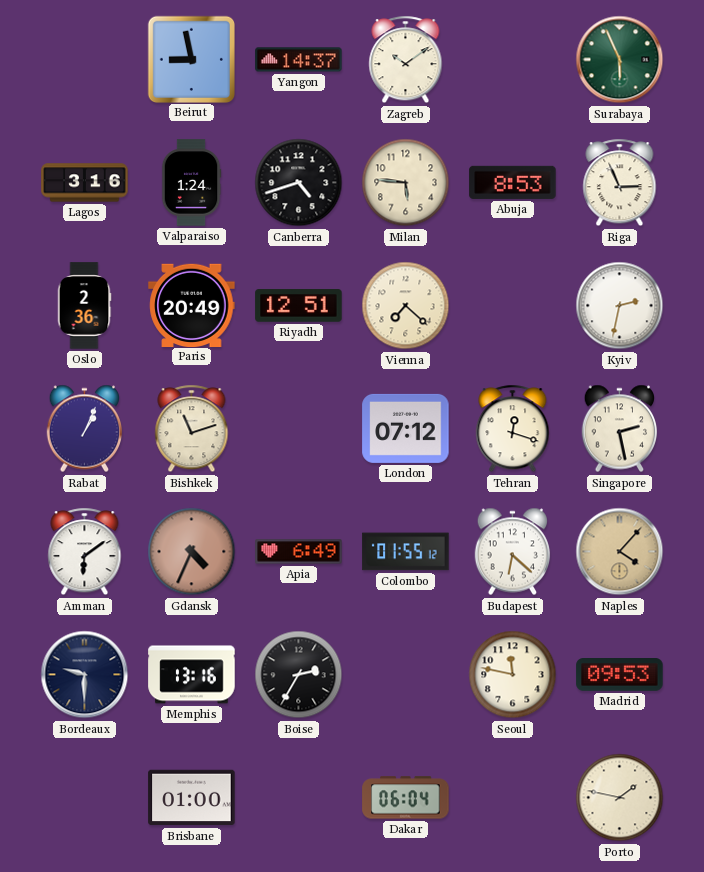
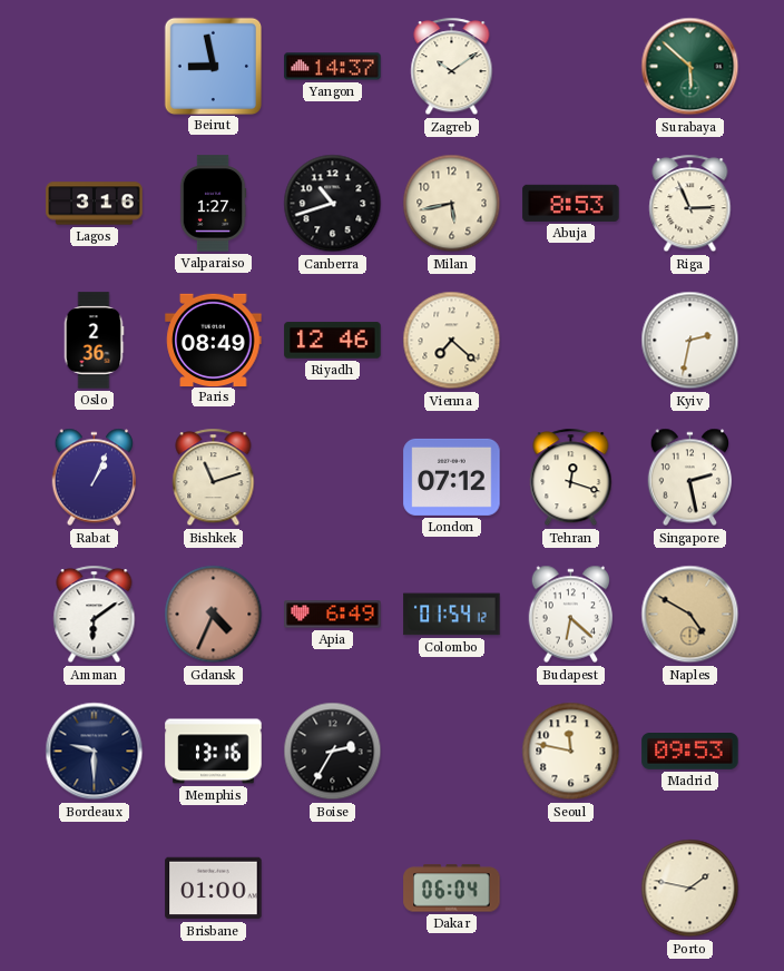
Surabaya: 5:56 -> 5:52
Valparaiso: 1:24 -> 1:27
Canberra: 4:42 -> 10:42
Milan: 5:46 -> 5:43
Paris: 20:49 -> 08:49
Riyadh: 12:51 -> 12:46
Colombo: 01:55 -> 01:54
Naples: 4:07 -> 4:50
